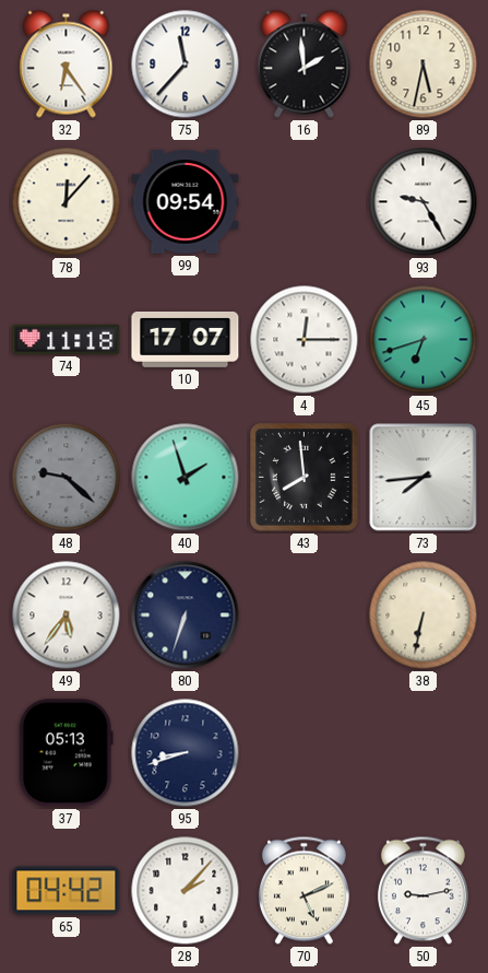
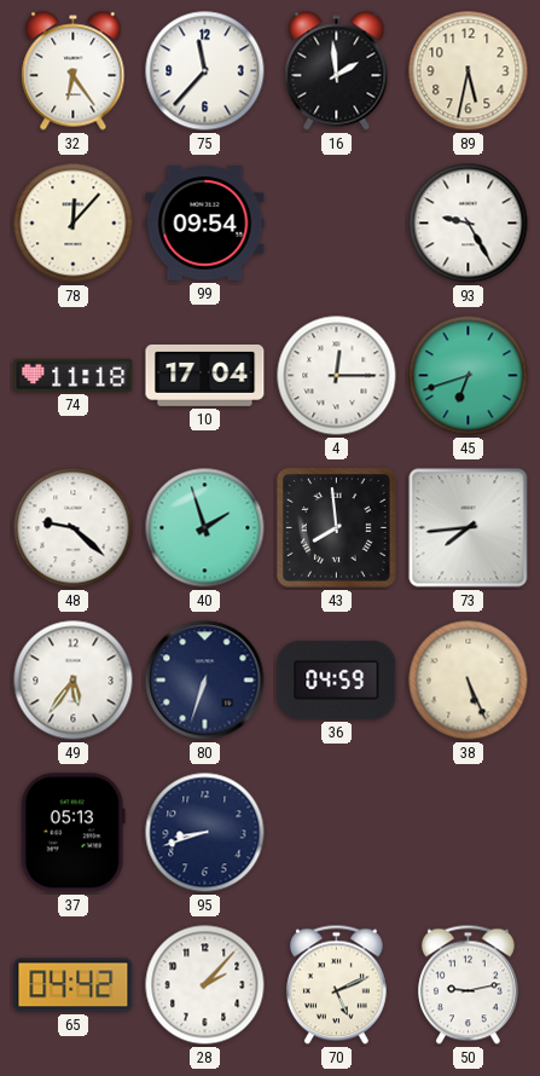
10: 17:07 -> 17:04
48 dial: grey -> white
36: none -> 04:59
38: 6:32 -> 5:26
